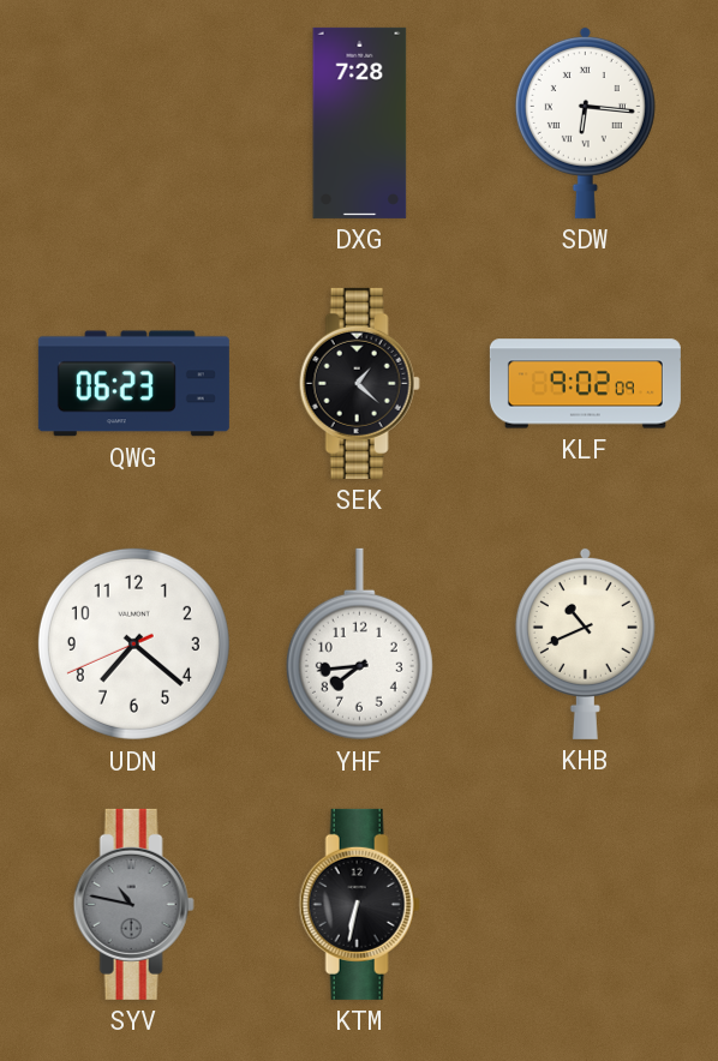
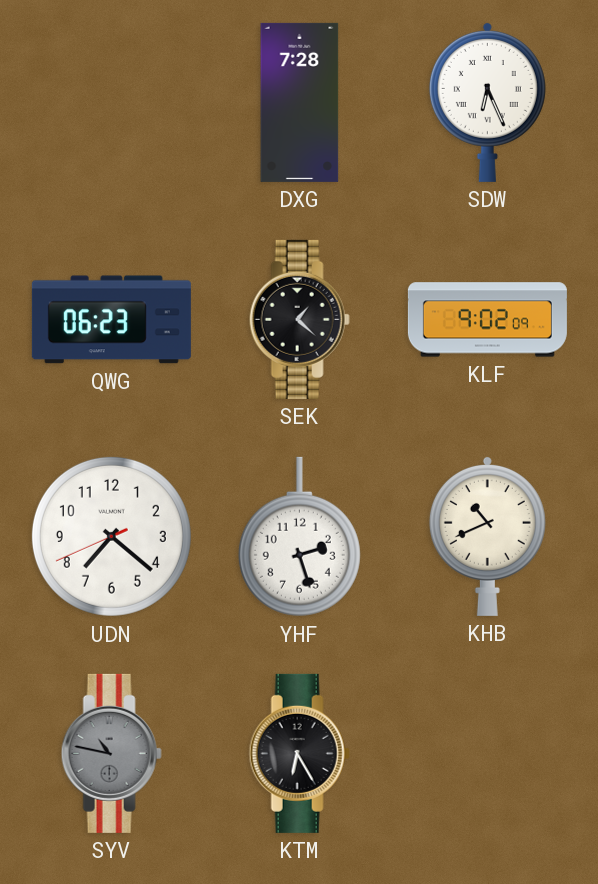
SDW: 6:16 -> 6:26
YHF: 7:44 -> 2:27
KTM: 6:32 -> 6:25
